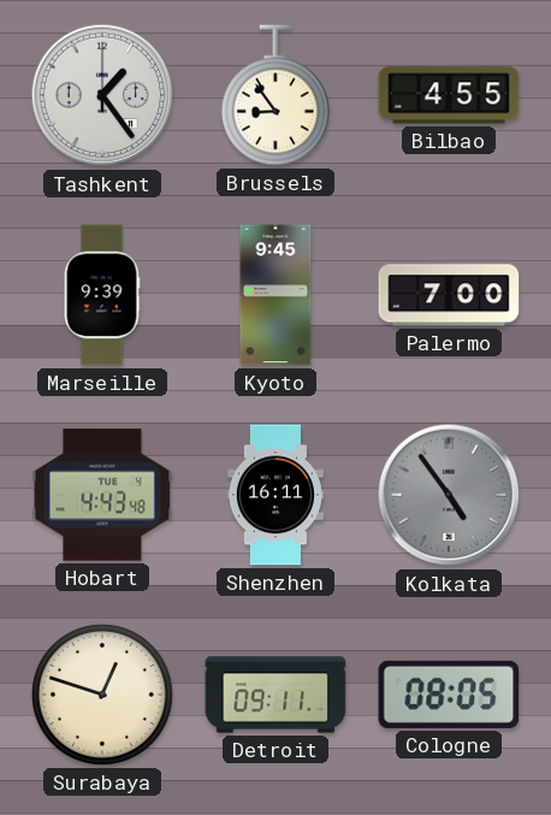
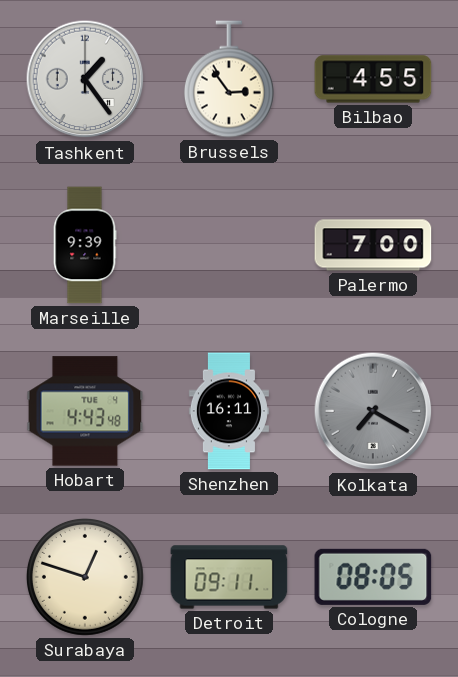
Brussels: 8:54 -> 2:54
Kyoto: 9:45 -> none
Kolkata: 4:54 -> 7:20
